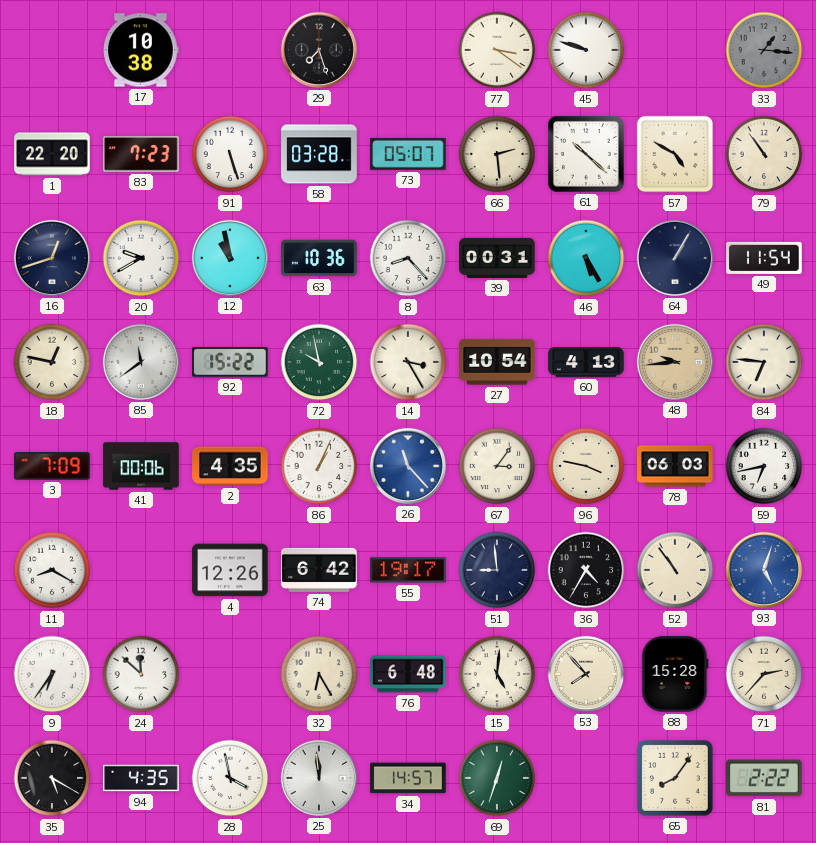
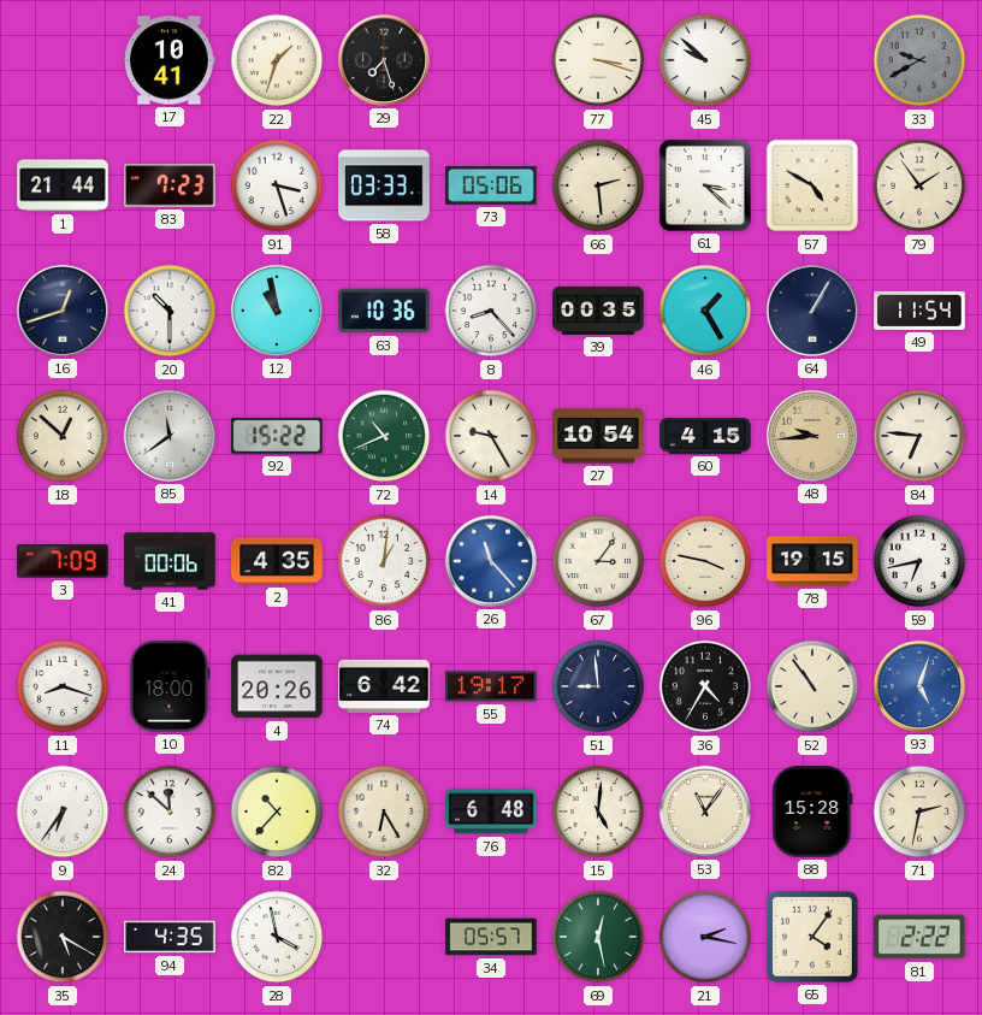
17: 10:38 -> 10:41
22: none -> 1:33
77: 3:21 -> 3:18
45: 9:48 -> 9:52
33: 1:16 -> 9:40
1: 22:20 -> 21:44
91: 5:27 -> 3:27
58: 03:28 -> 03:33
73: 05:07 -> 05:06
61: 10:22 -> 3:22
79: 10:54 -> 1:54
20: 9:40 -> 10:30
39: 00:31 -> 00:35
46: 5:25 -> 1:25
18: 12:47 -> 12:52
72: 9:58 -> 10:41
14: 3:25 -> 9:25
60: 4:13 -> 4:15
86: 1:04 -> 1:01
78: 06:03 -> 19:15
11: 8:20 -> 8:18
10: none -> 18:00
4: 12:26 -> 20:26
82: none -> 10:37
53: 7:53 -> 11:06
71: 2:37 -> 2:32
25: 11:59 -> none
34: 14:57 -> 05:57
69: 12:33 -> 12:28
21: none -> 2:17
65: 8:06 -> 4:06
